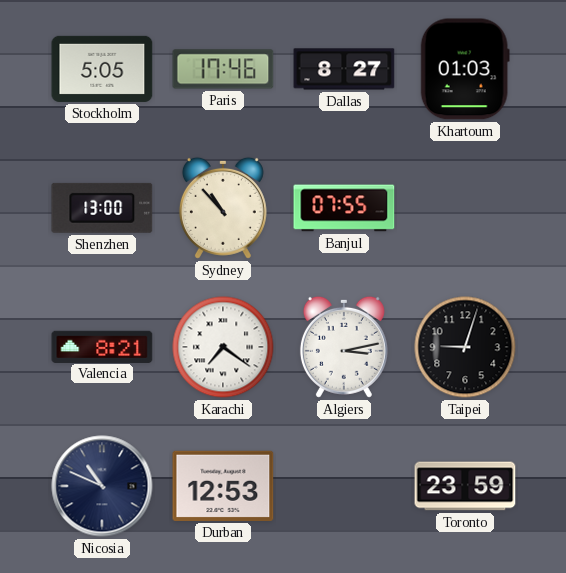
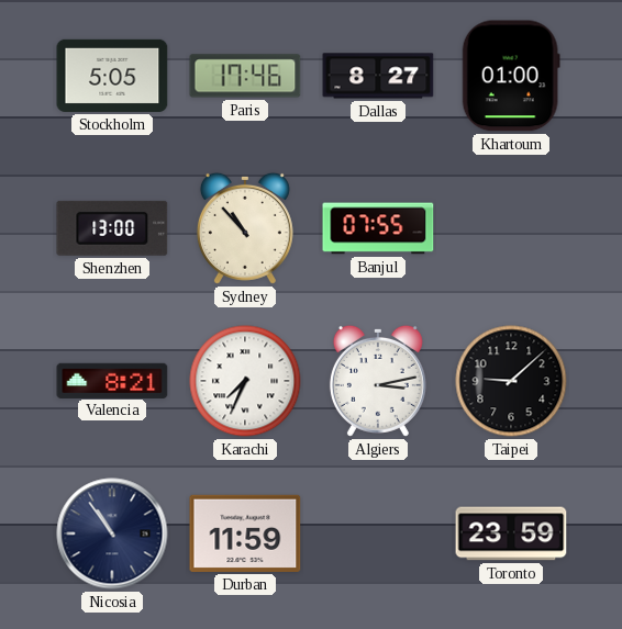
Khartoum: 01:03 -> 01:00
Karachi: 7:21 -> 7:34
Taipei: 9:03 -> 9:08
Nicosia: 10:49 -> 10:54
Durban: 12:53 -> 11:59
